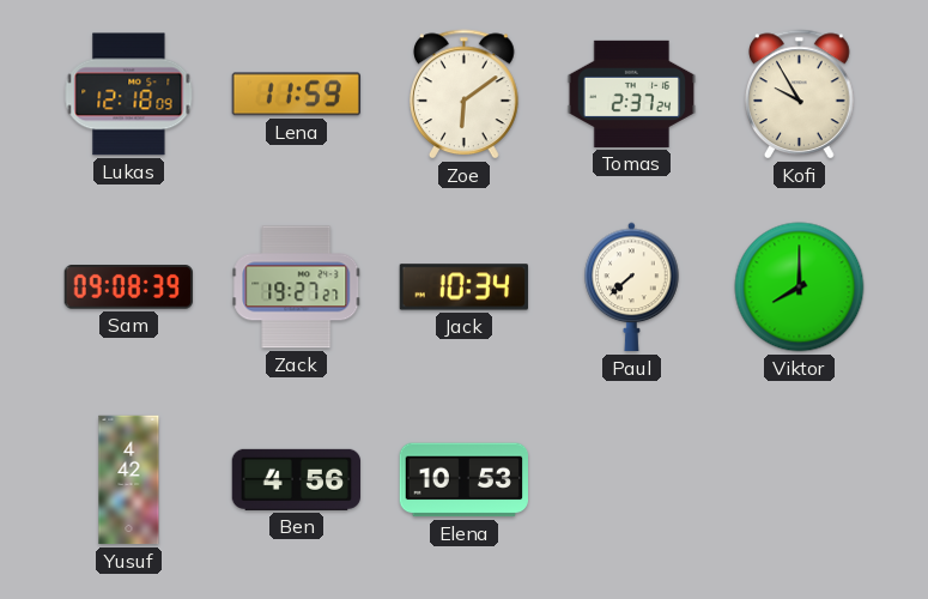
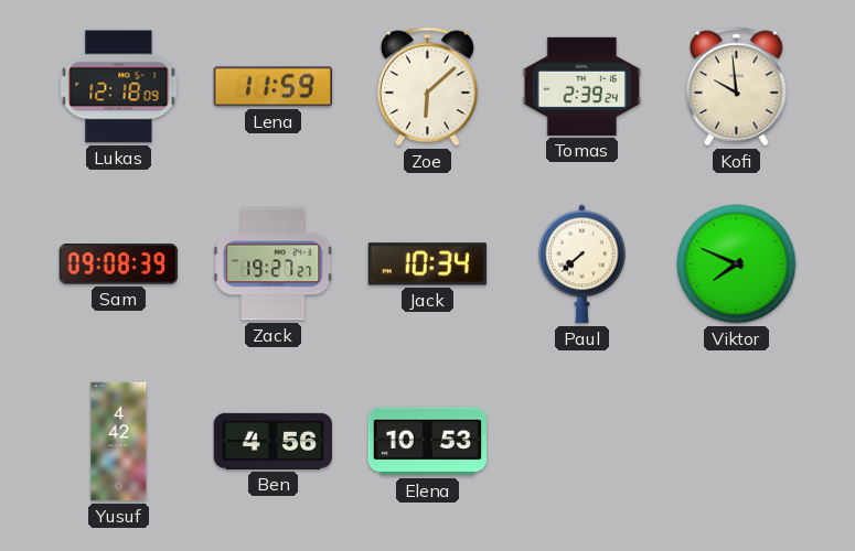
Zoe: 6:09 -> 6:08
Tomas: 2:37 -> 2:39
Kofi: 9:55 -> 9:59
Viktor: 8:00 -> 7:49
